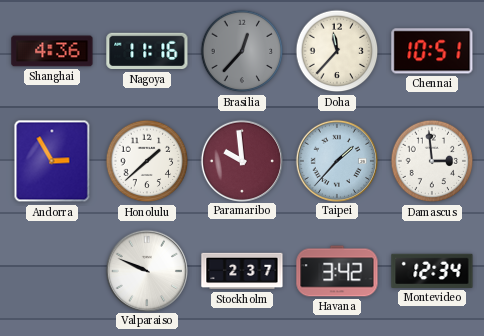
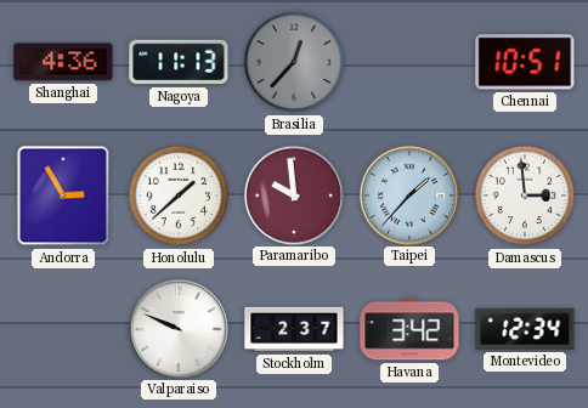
Nagoya: 11:16 -> 11:13
Doha: 11:37 -> none
